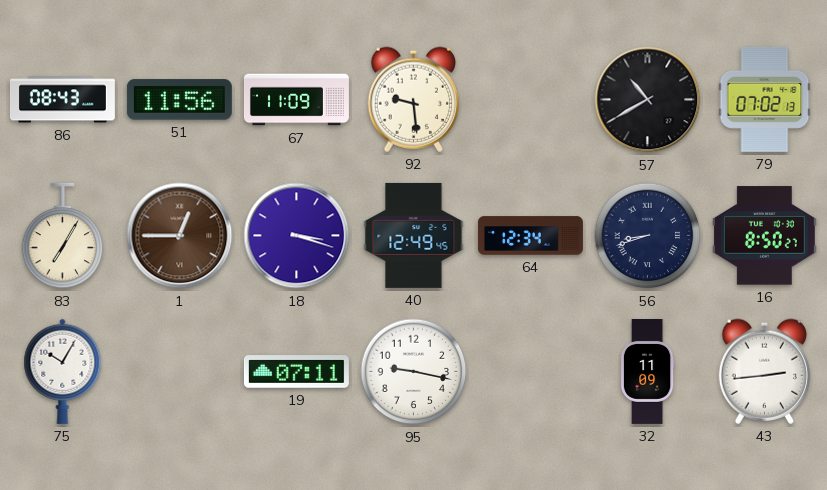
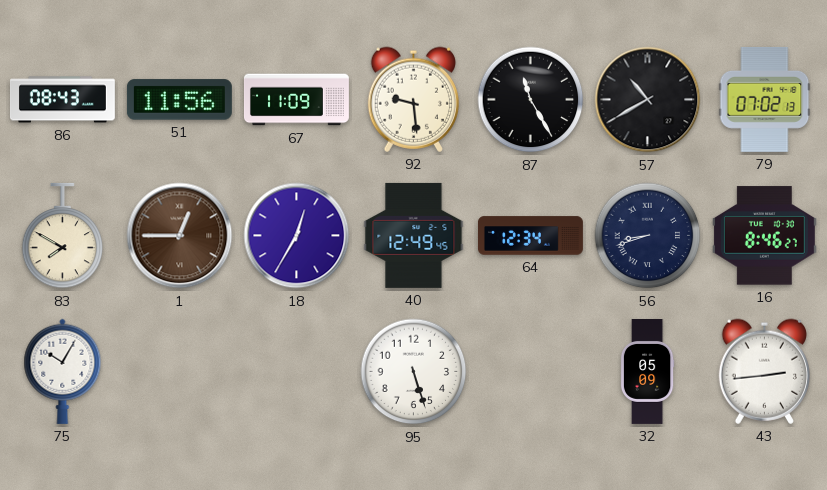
87: none -> 11:25
83: 7:05 -> 7:50
18: 3:18 -> 12:35
16: 8:50 -> 8:46
19: 07:11 -> none
95: 9:17 -> 5:27
32: 11:09 -> 05:09
